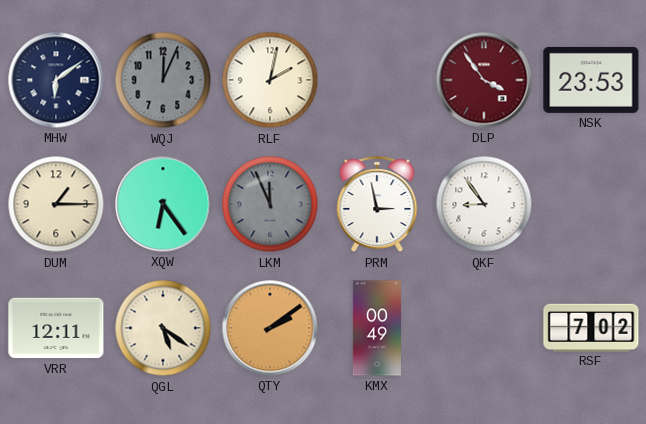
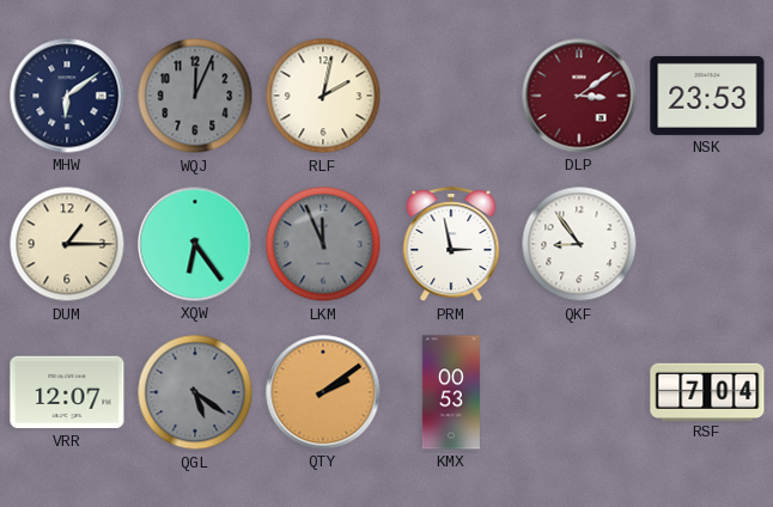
DLP: 3:54 -> 3:09
VRR: 12:11 -> 12:07
QGL dial: cream -> grey
KMX: 00:49 -> 00:53
RSF: 7:02 -> 7:04
